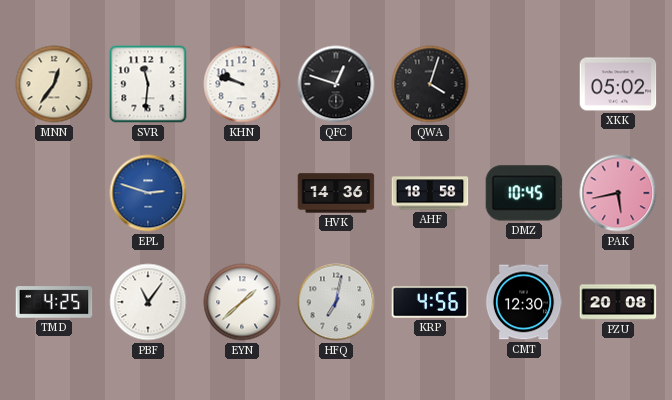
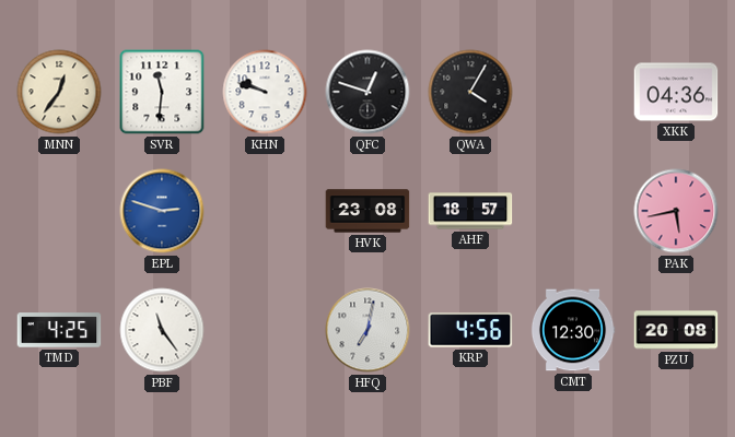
QWA: 4:03 -> 4:05
XKK: 05:02 -> 04:36
HVK: 14:36 -> 23:08
AHF: 18:58 -> 18:57
DMZ: 10:45 -> none
PBF: 11:06 -> 11:24
EYN: 1:38 -> none
